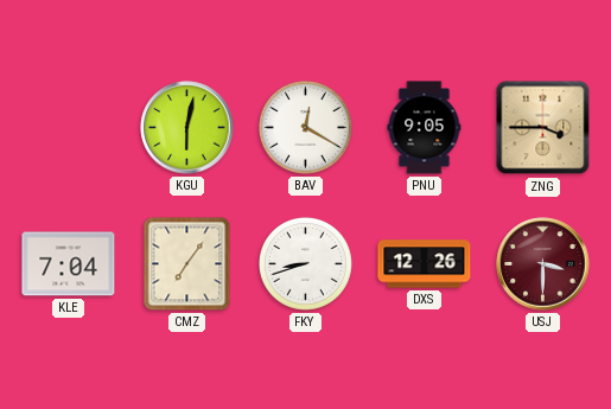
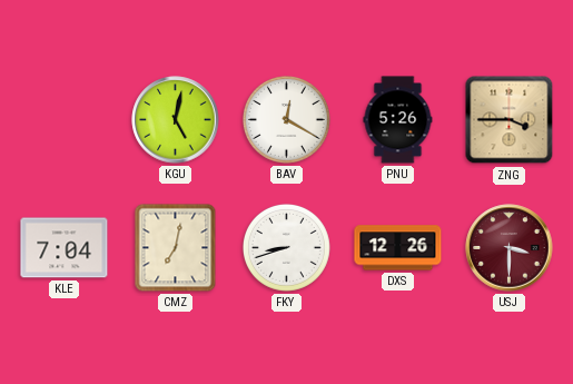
KGU: 6:02 -> 5:02
PNU: 9:05 -> 5:26
CMZ: 7:06 -> 7:02
